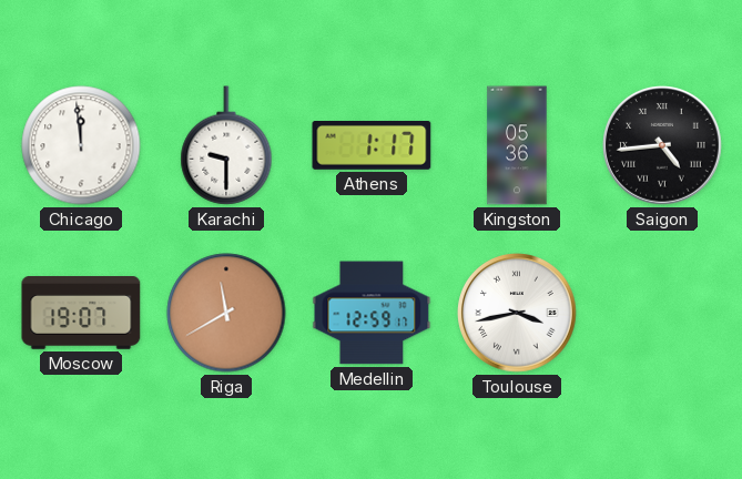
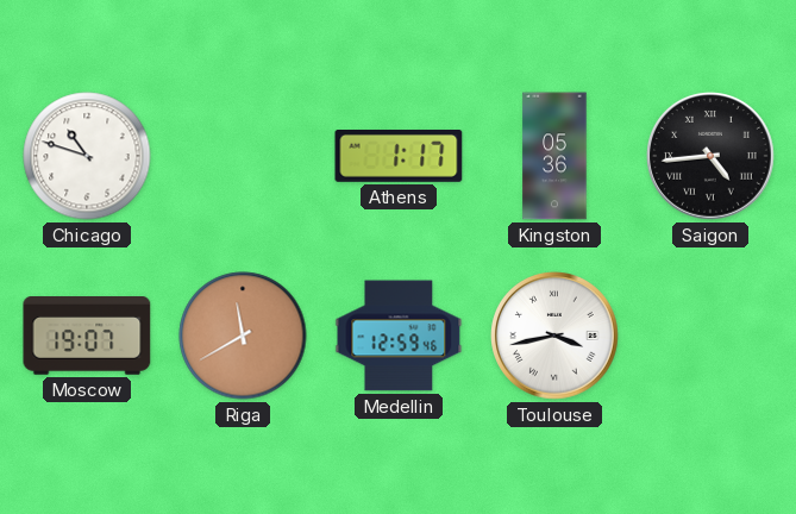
Chicago: 11:59 -> 10:48
Karachi: 9:30 -> none
Medellin: 12:59:17 -> 12:59:46
